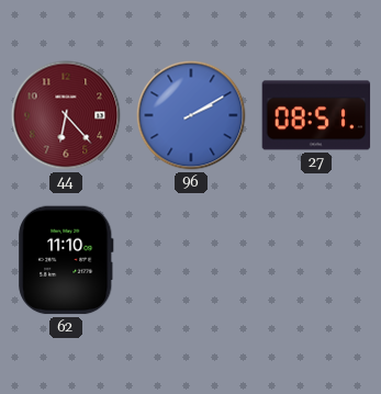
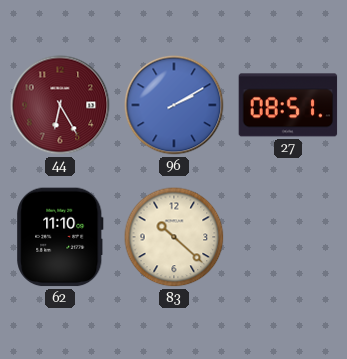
44: 6:23 -> 6:25
83: none -> 10:22
